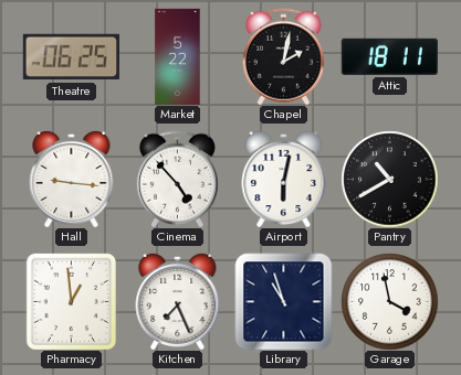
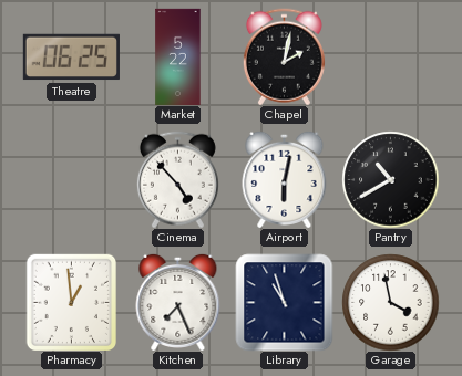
Attic: 18:11 -> none
Hall: 9:16 -> none
